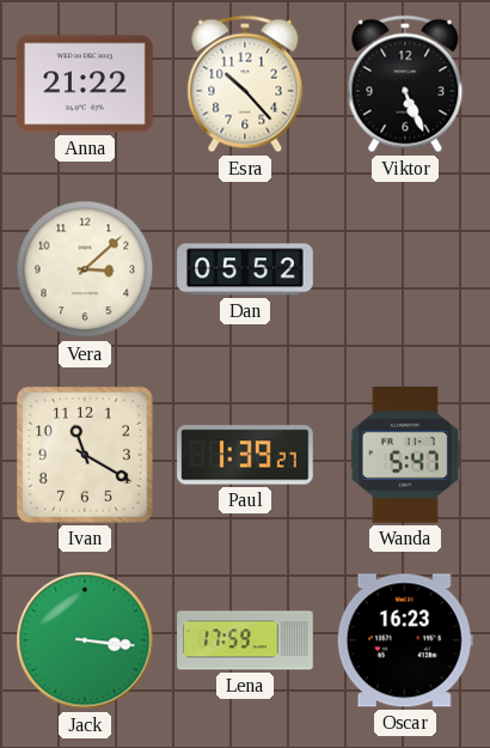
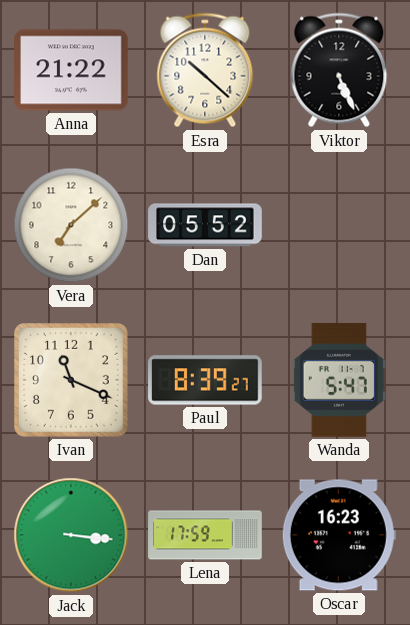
Esra: 10:23 -> 10:22
Vera: 3:08 -> 7:08
Ivan: 11:20 -> 11:19
Paul: 1:39 -> 8:39
